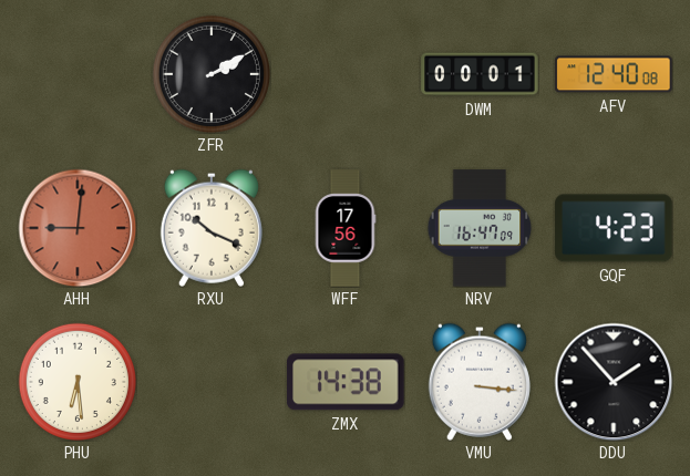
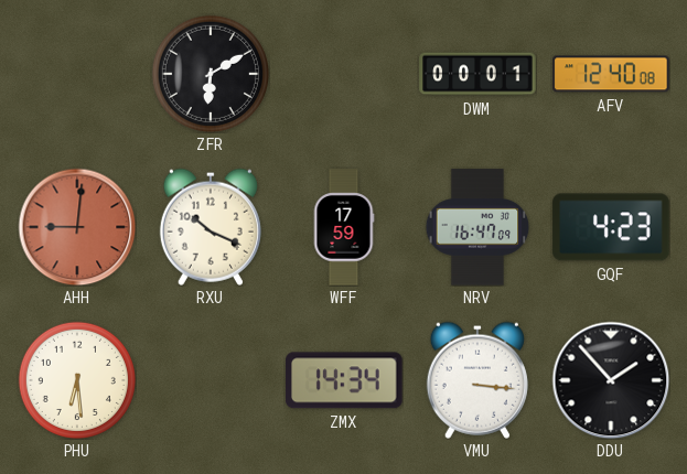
ZFR: 2:10 -> 6:10
WFF: 17:56 -> 17:59
ZMX: 14:38 -> 14:34
